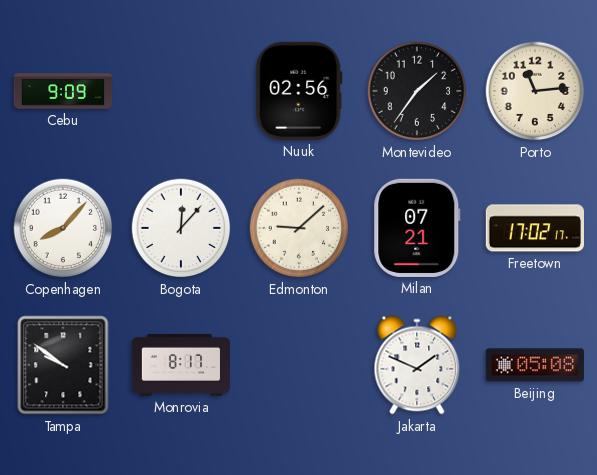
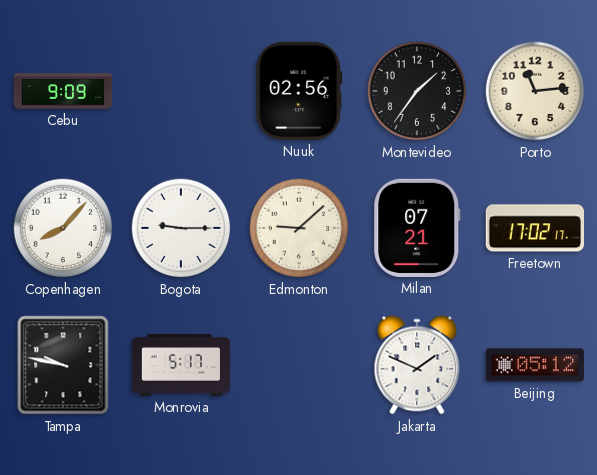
Bogota: 12:07 -> 9:15
Tampa: 9:51 -> 9:47
Monrovia: 8:17 -> 5:17
Beijing: 05:08 -> 05:12
